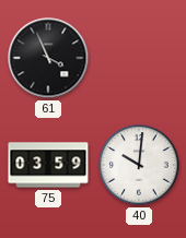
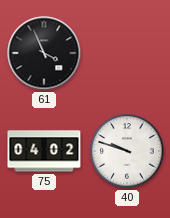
75: 03:59 -> 04:02
40: 10:01 -> 9:48
